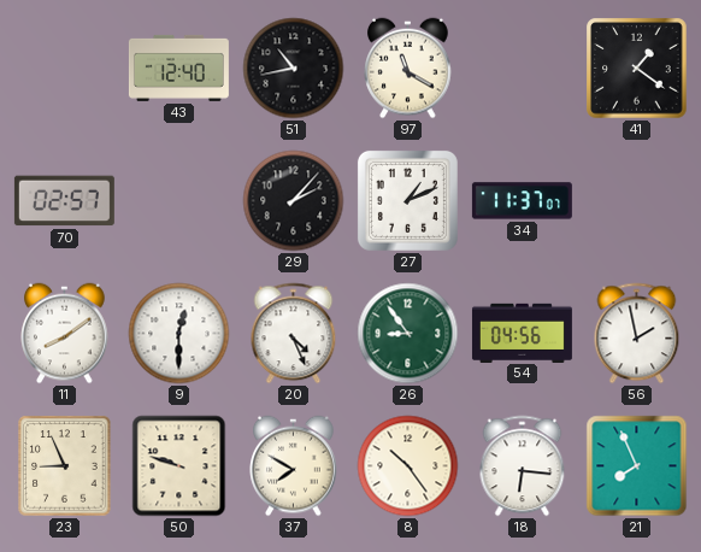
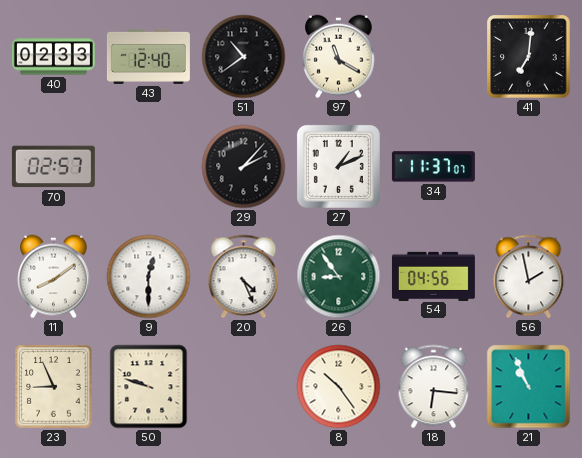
40: none -> 02:33
51: 10:43 -> 10:39
41: 1:21 -> 7:01
37: 7:50 -> none
21: 7:56 -> 10:56
